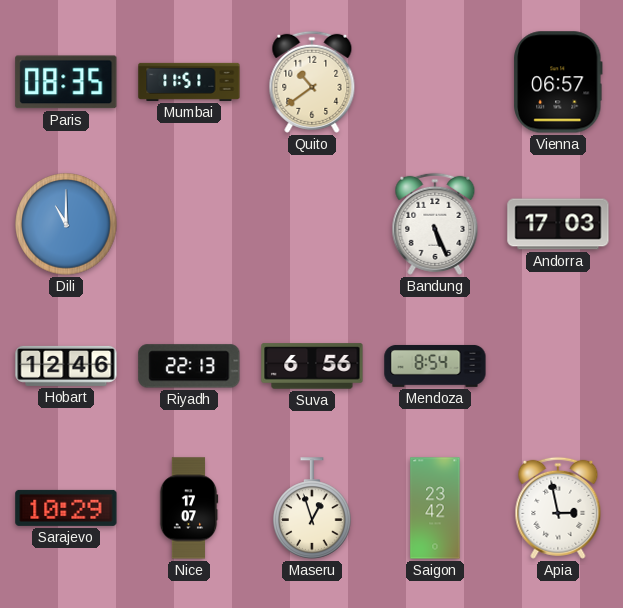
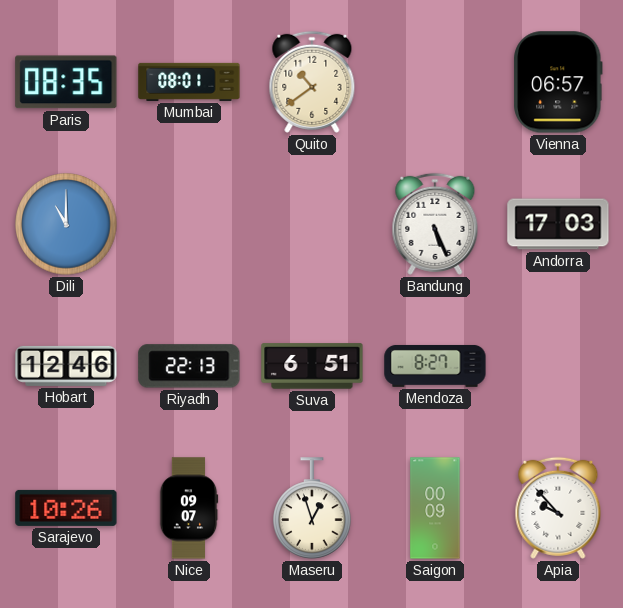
Mumbai: 11:51 -> 08:01
Suva: 6:56 -> 6:51
Mendoza: 8:54 -> 8:27
Sarajevo: 10:29 -> 10:26
Nice: 17:07 -> 09:07
Saigon: 23:42 -> 00:09
Apia: 2:58 -> 9:53
